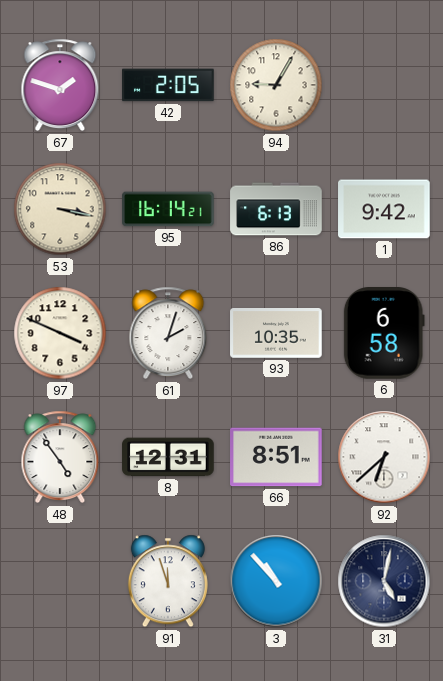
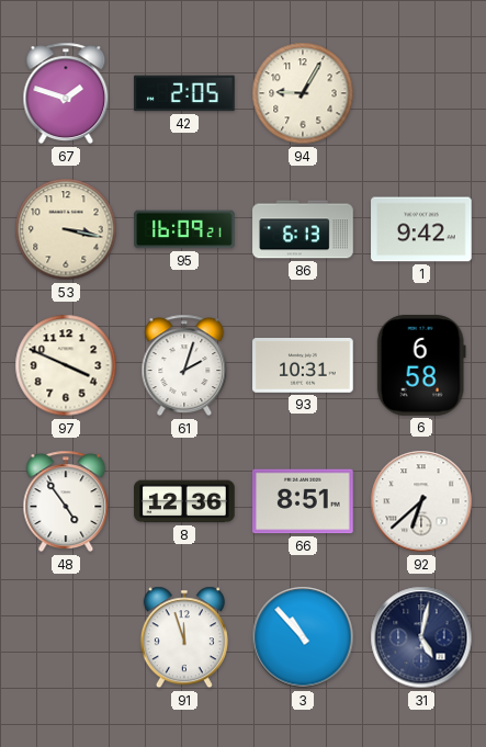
95: 16:14 -> 16:09
93: 10:35 -> 10:31
8: 12:31 -> 12:36
